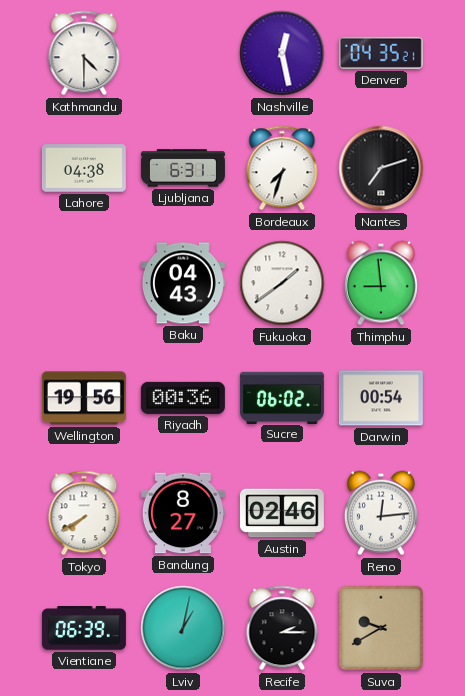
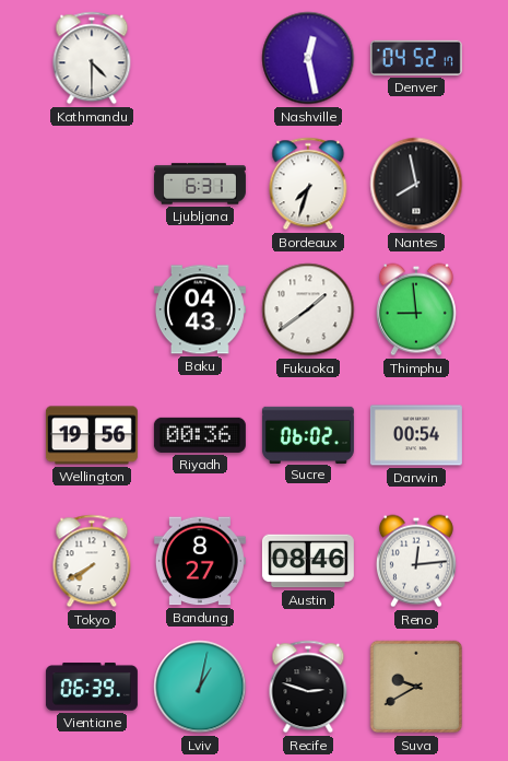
Denver: 04:35 -> 04:52
Lahore: 04:38 -> none
Nantes: 7:12 -> 7:58
Austin: 02:46 -> 08:46
Recife: 2:15 -> 2:48
